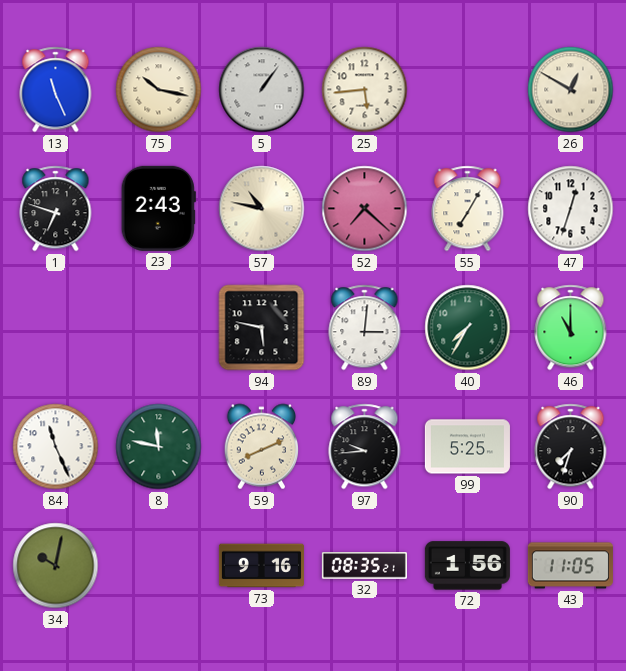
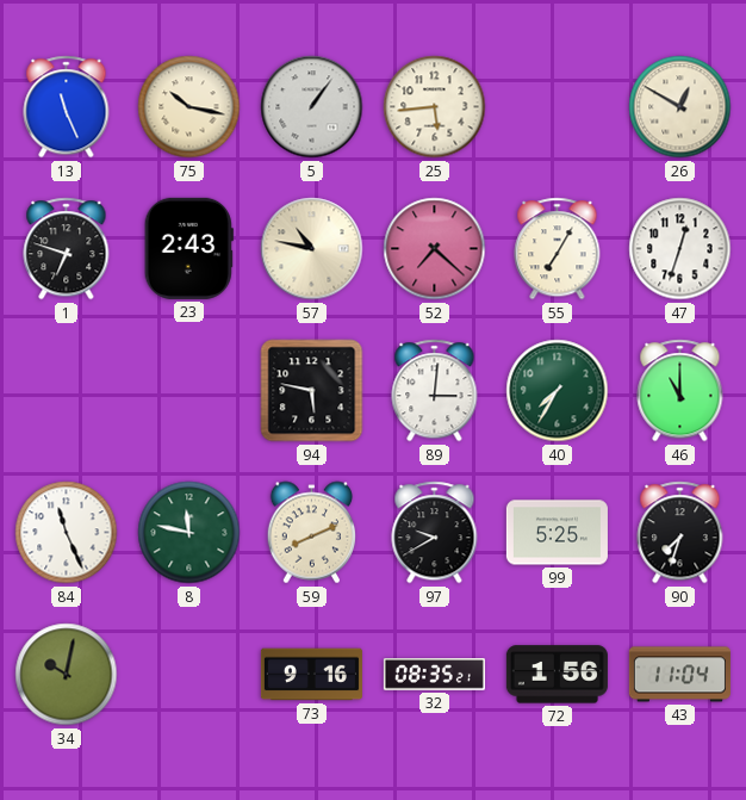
97: 9:44 -> 9:40
43: 11:05 -> 11:04
